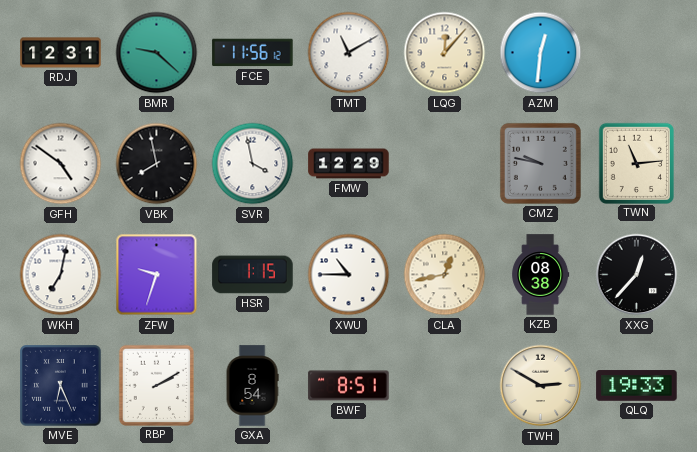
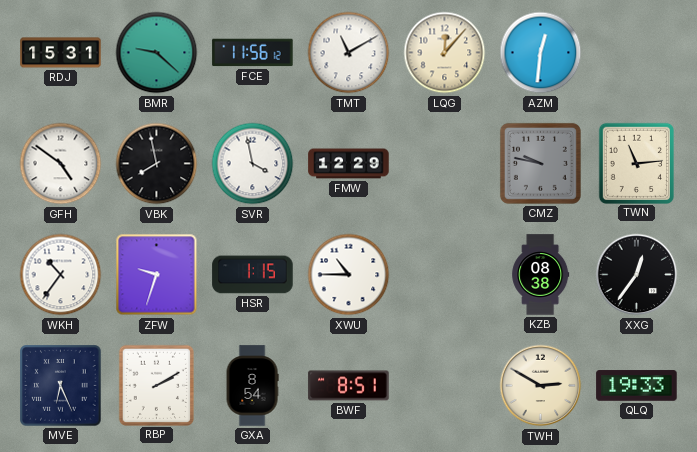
RDJ: 12:31 -> 15:31
WKH: 7:02 -> 10:36
CLA: 12:43 -> none
XXG: 12:37 -> 12:36
